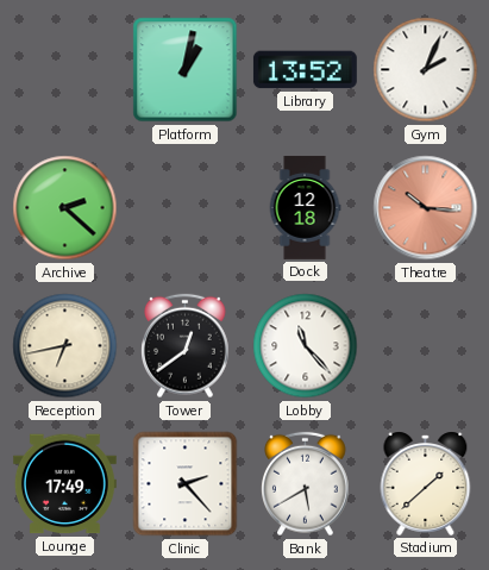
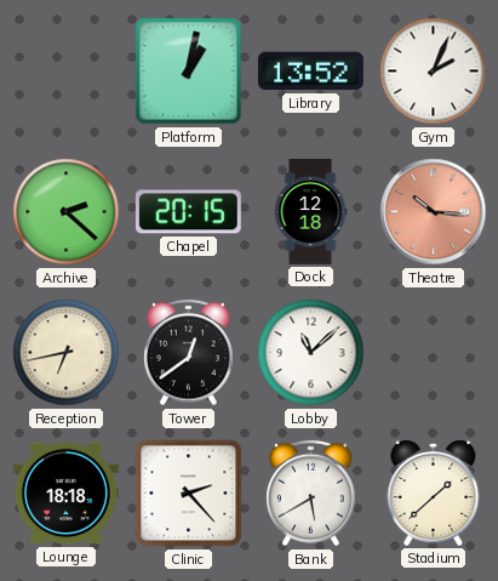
Chapel: none -> 20:15
Lobby: 11:23 -> 11:08
Lounge: 17:49 -> 18:18
